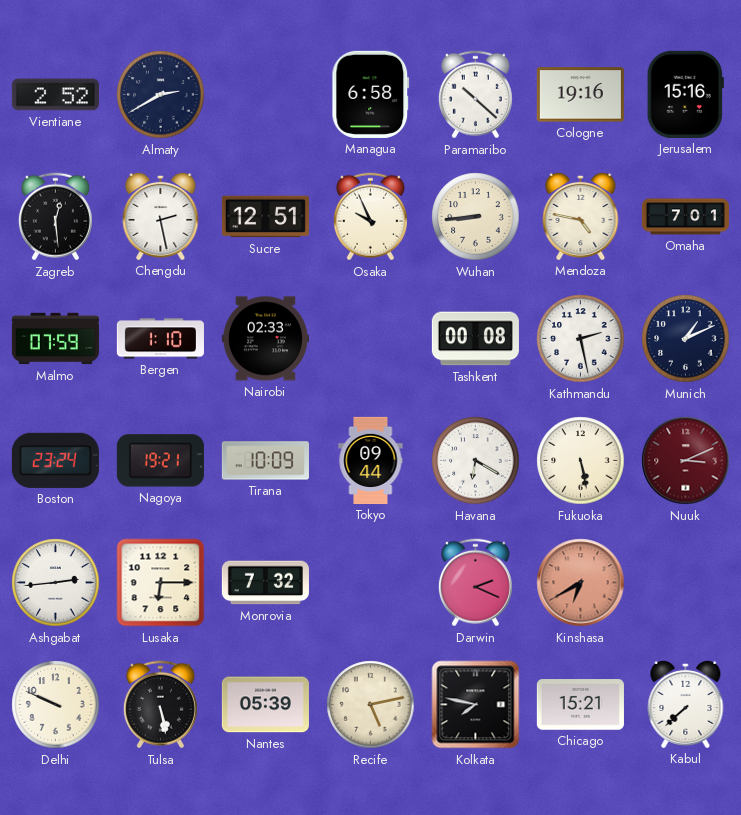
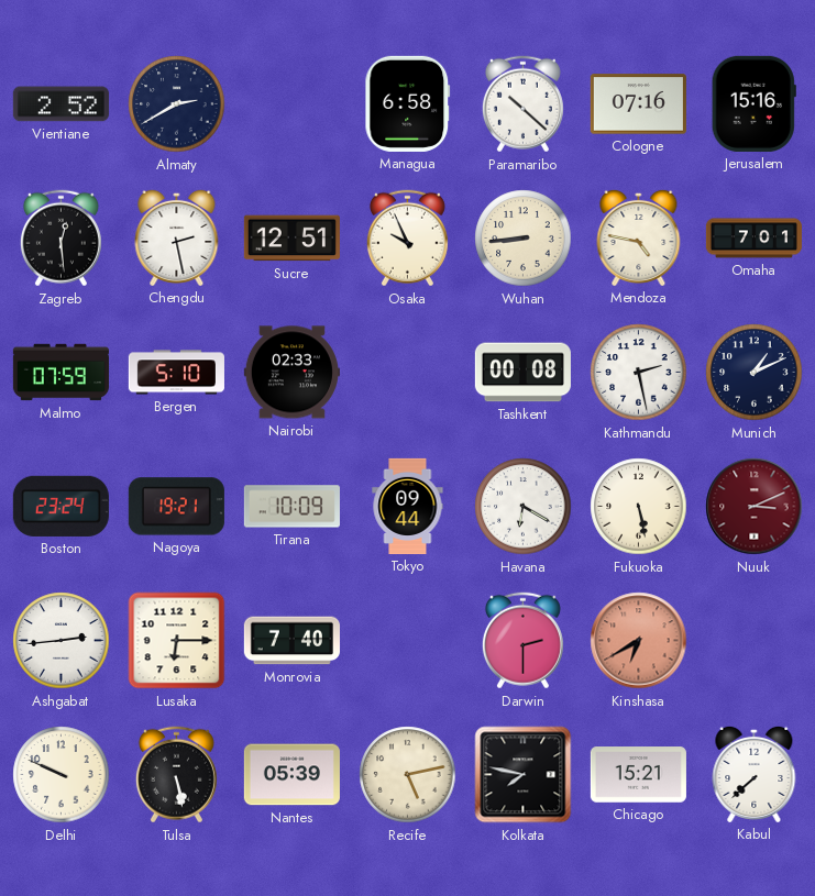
Cologne: 19:16 -> 07:16
Bergen: 1:10 -> 5:10
Monrovia: 7:32 -> 7:40
Darwin: 2:19 -> 2:30
